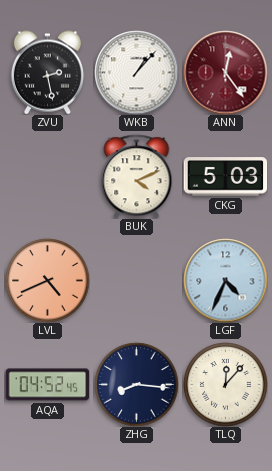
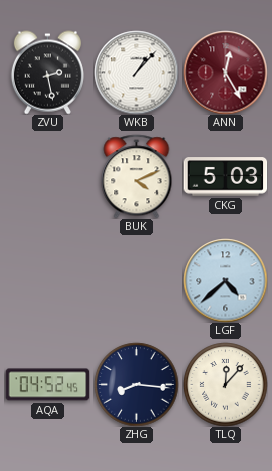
ANN: 12:24 -> 12:25
LVL: 4:41 -> none
LGF: 4:34 -> 4:38
